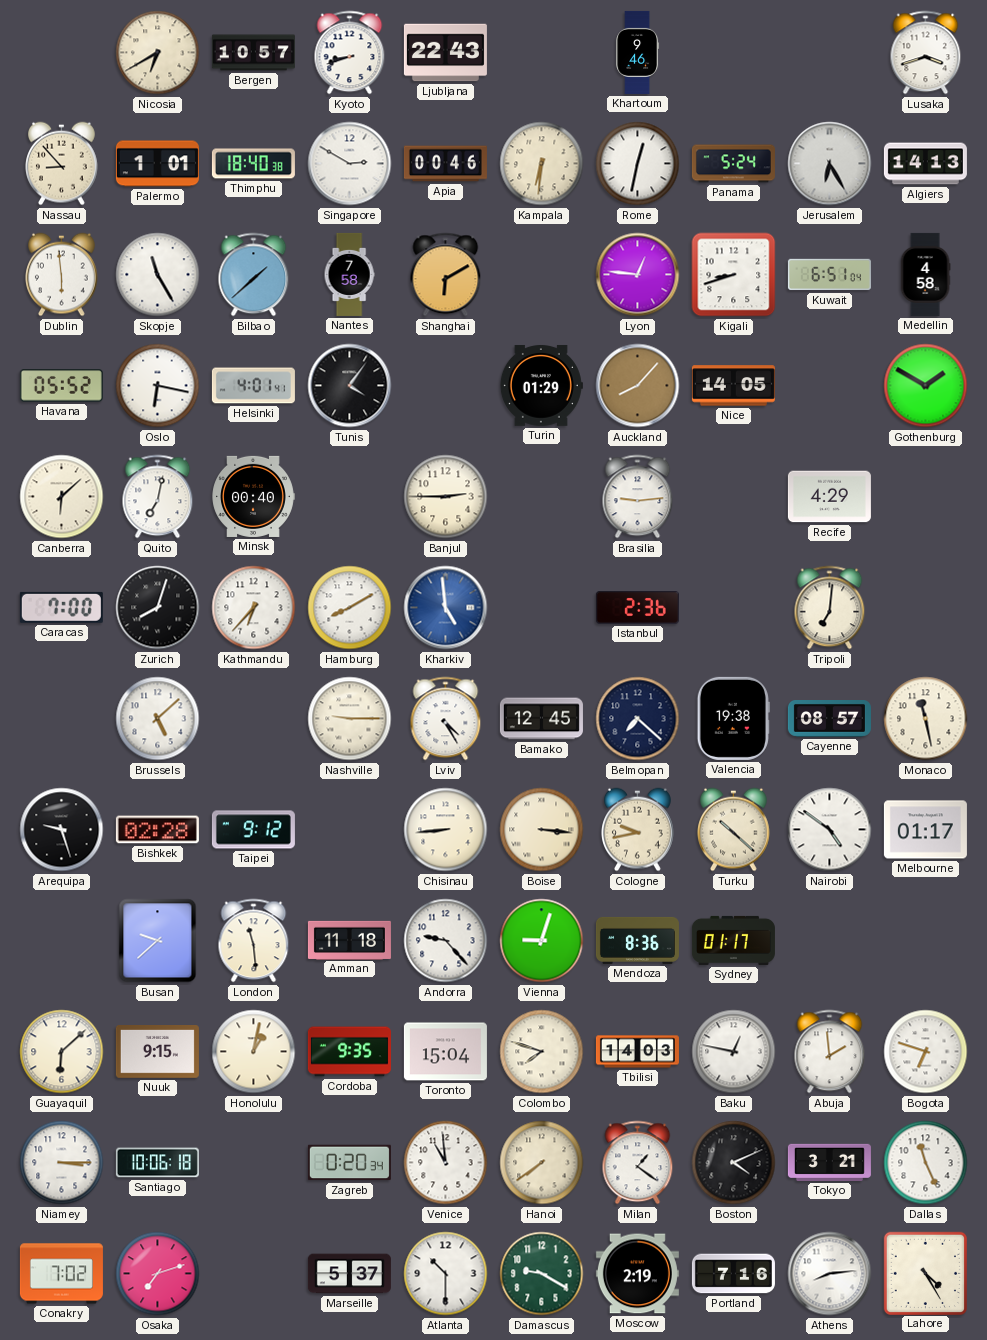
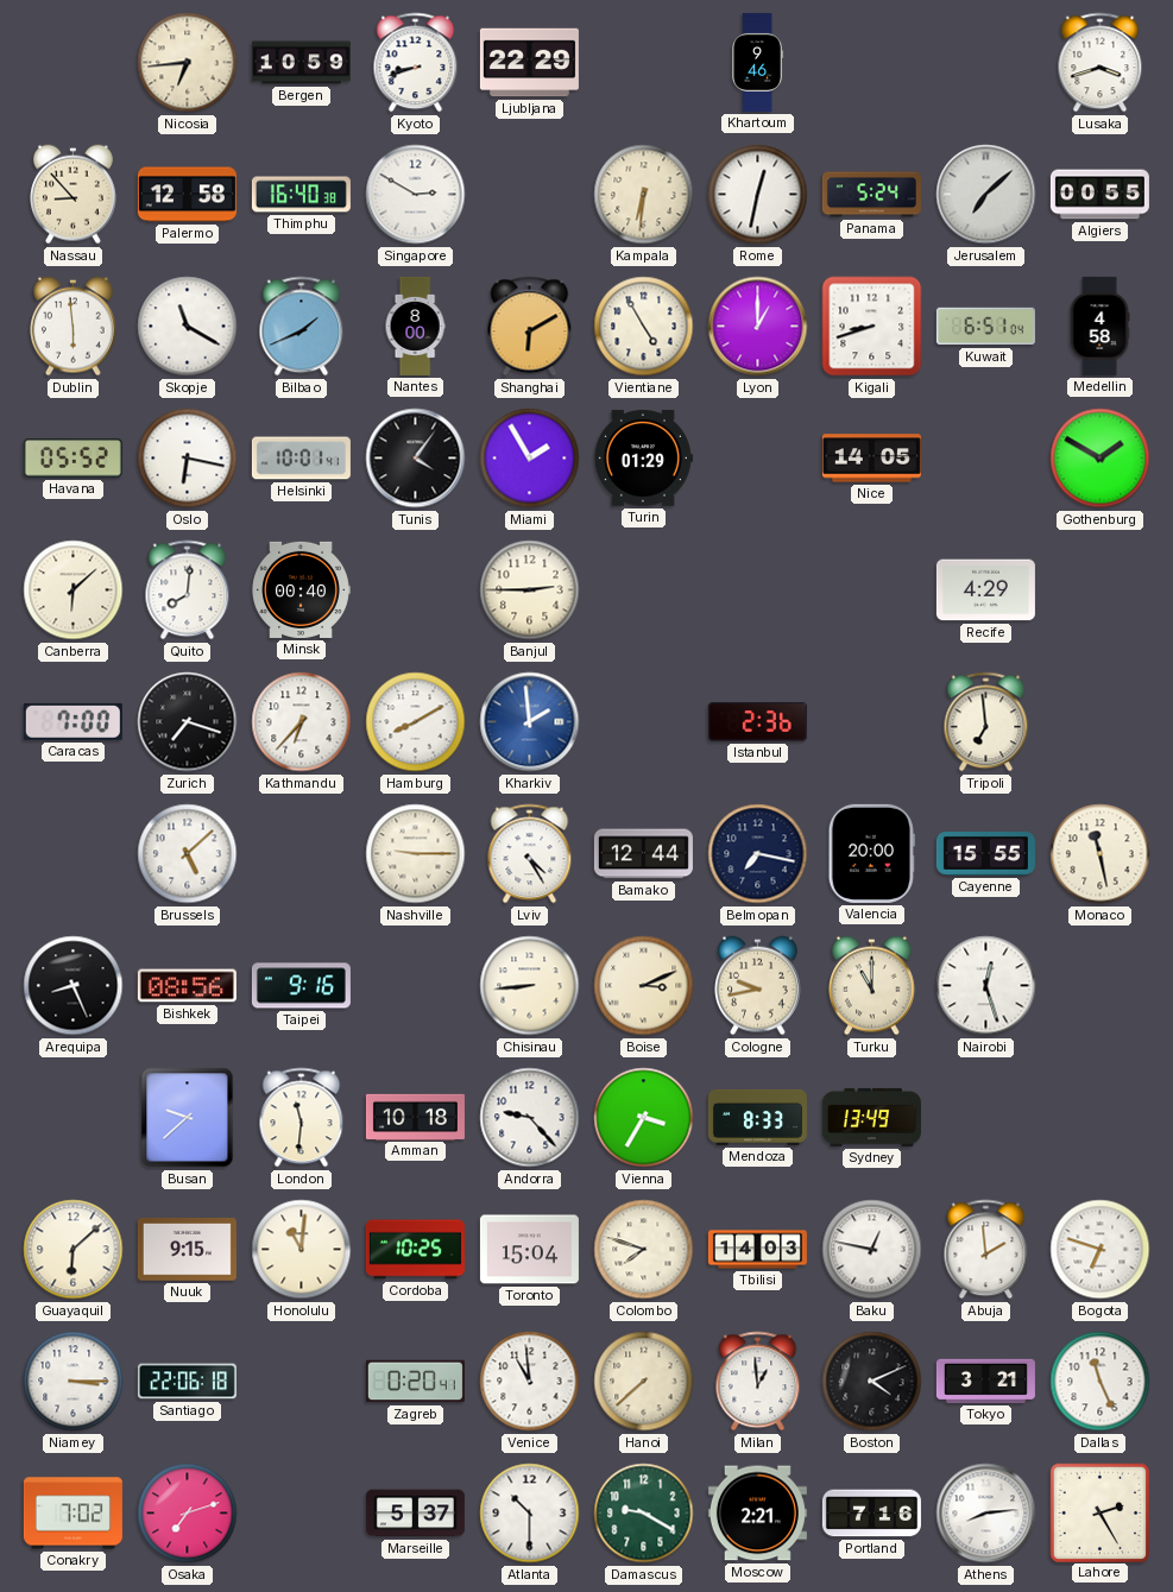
Nicosia: 6:40 -> 6:44
Bergen: 10:57 -> 10:59
Ljubljana: 22:43 -> 22:29
Palermo: 1:01 -> 12:58
Thimphu: 18:40 -> 16:40
Apia: 00:46 -> none
Jerusalem: 6:25 -> 7:08
Algiers: 14:13 -> 00:55
Skopje: 11:25 -> 11:20
Bilbao: 1:38 -> 1:41
Nantes: 7:58 -> 8:00
Vientiane: none -> 4:55
Lyon: 12:46 -> 1:00
Helsinki: 4:01 -> 10:01
Miami: none -> 1:55
Auckland: 8:07 -> none
Quito: 7:02 -> 8:01
Brasilia: 9:14 -> none
Zurich: 8:03 -> 7:18
Kharkiv: 4:59 -> 1:59
Tripoli: 7:01 -> 6:59
Bamako: 12:45 -> 12:44
Belmopan: 7:22 -> 7:17
Valencia: 19:38 -> 20:00
Cayenne: 08:57 -> 15:55
Arequipa: 9:27 -> 8:26
Bishkek: 02:28 -> 08:56
Taipei: 9:12 -> 9:16
Boise: 3:16 -> 3:11
Turku: 10:22 -> 11:00
Nairobi: 4:51 -> 12:27
Melbourne: 01:17 -> none
London: 11:29 -> 11:31
Amman: 11:18 -> 10:18
Vienna: 9:03 -> 3:35
Mendoza: 8:36 -> 8:33
Sydney: 01:17 -> 13:49
Honolulu: 1:02 -> 11:01
Cordoba: 9:35 -> 10:25
Santiago: 10:06 -> 22:06
Zagreb: 0:20:34 -> 0:20:41
Hanoi: 7:39 -> 7:38
Milan: 1:21 -> 12:59
Moscow: 2:19 -> 2:21
Lahore: 4:25 -> 2:25
